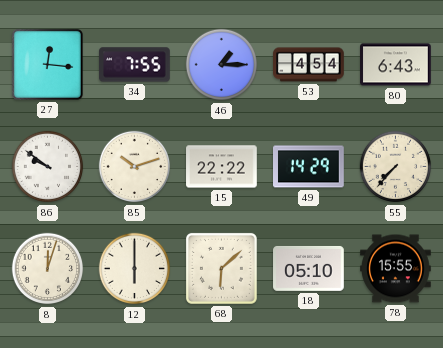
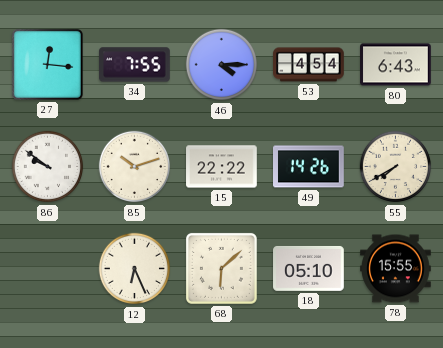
46: 1:15 -> 4:15
49: 14:29 -> 14:26
55: 7:37 -> 7:40
8: 12:03 -> none
12: 6:00 -> 6:26
